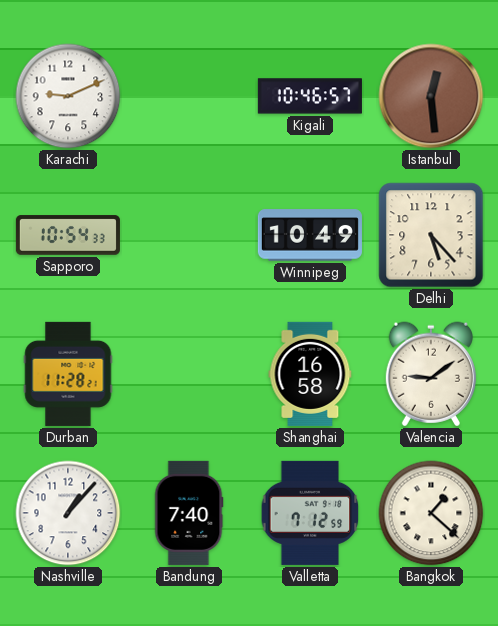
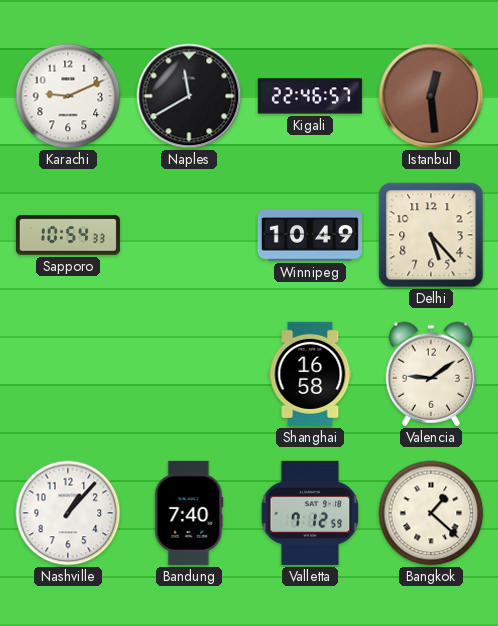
Naples: none -> 11:40
Kigali: 10:46 -> 22:46
Durban: 11:28 -> none
